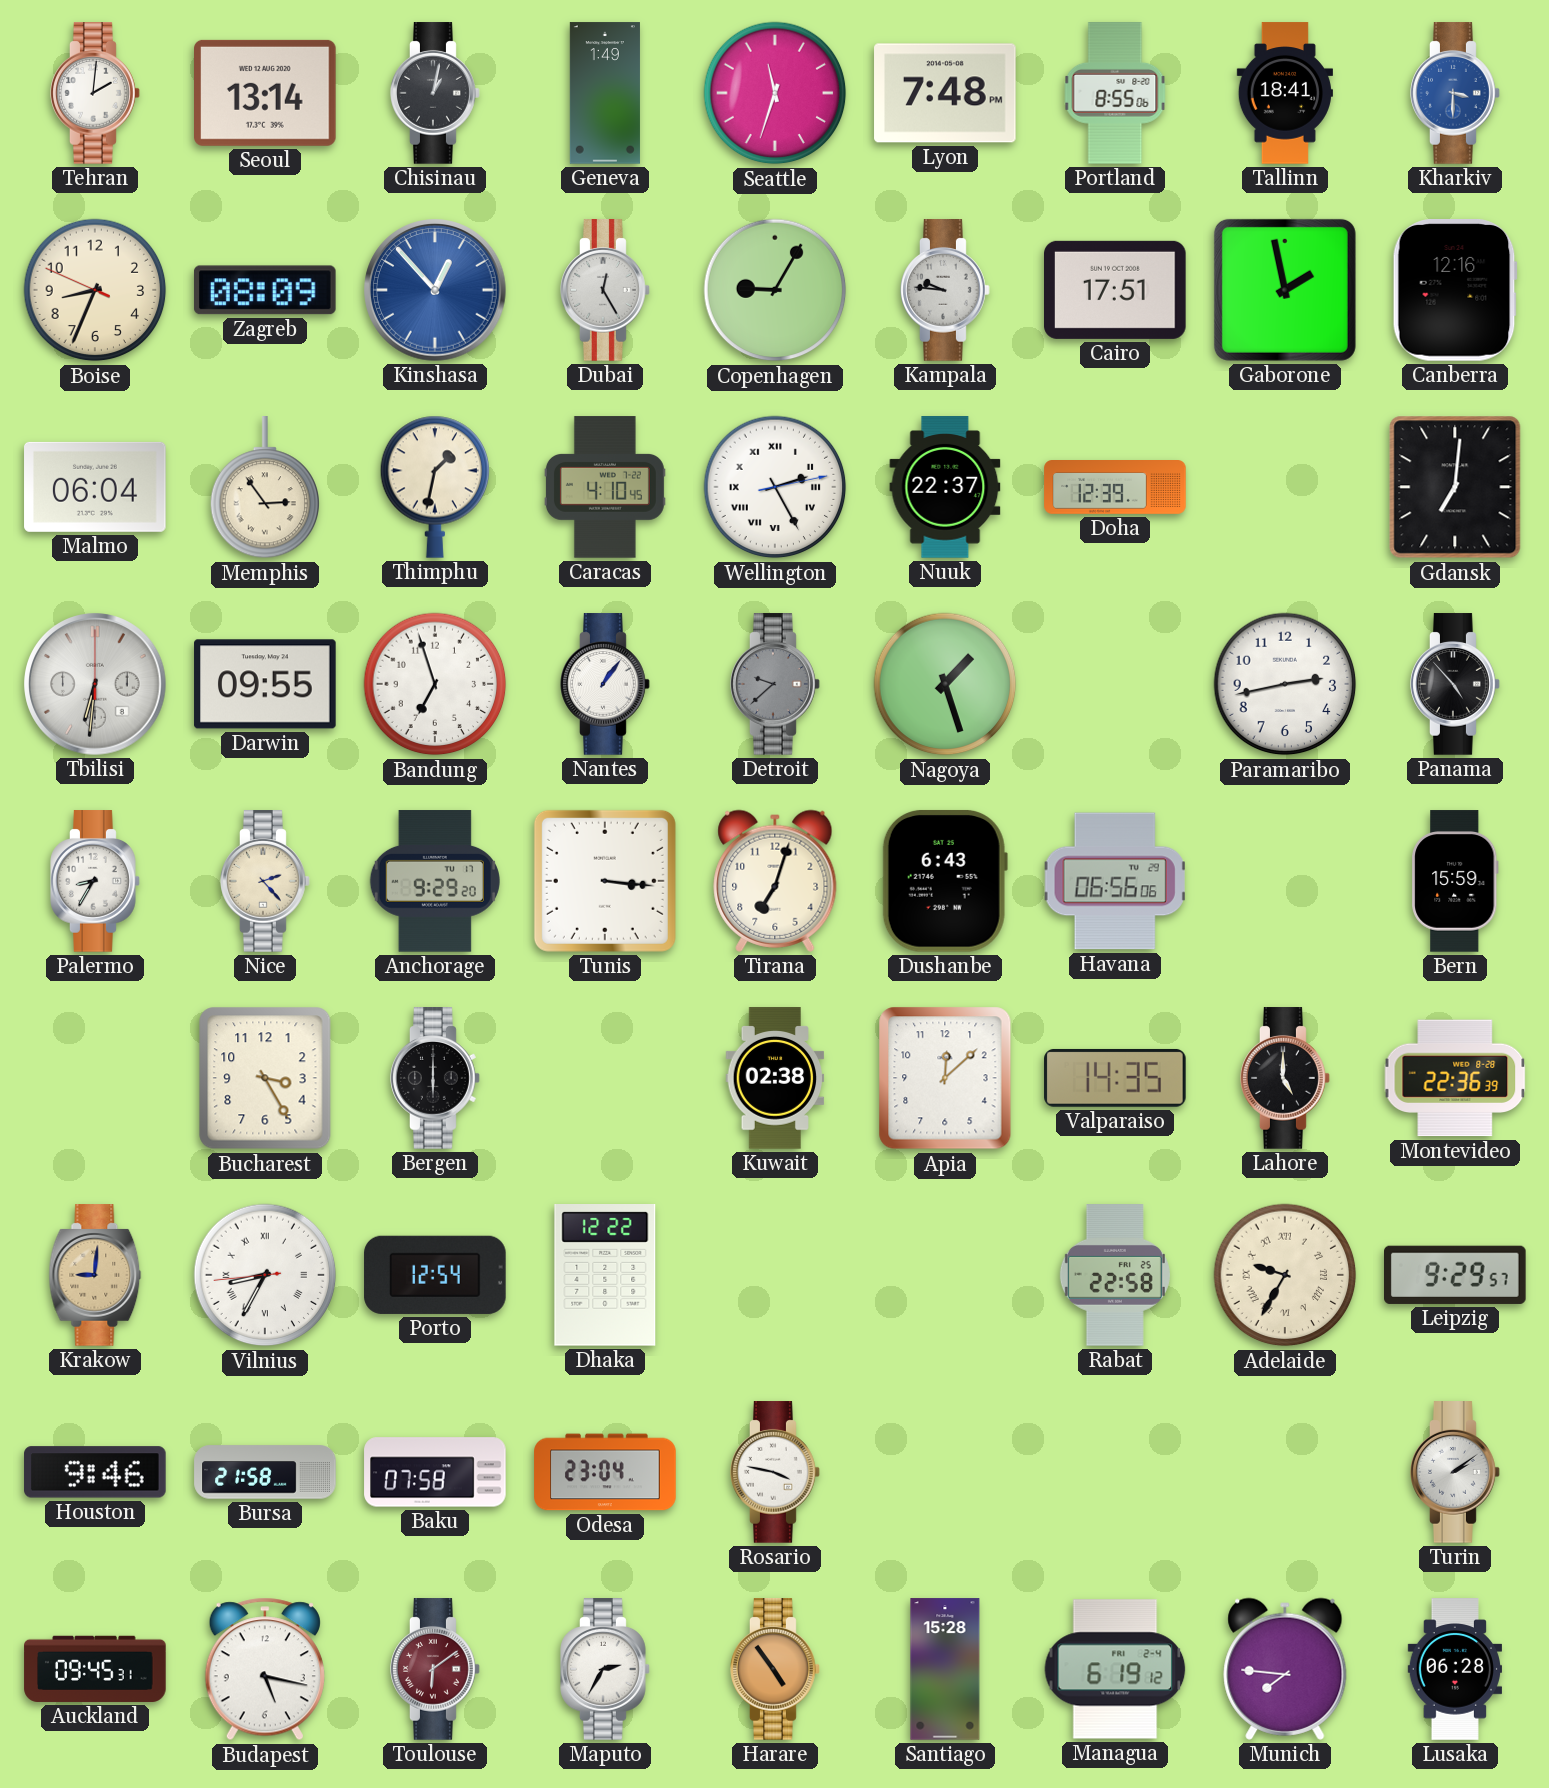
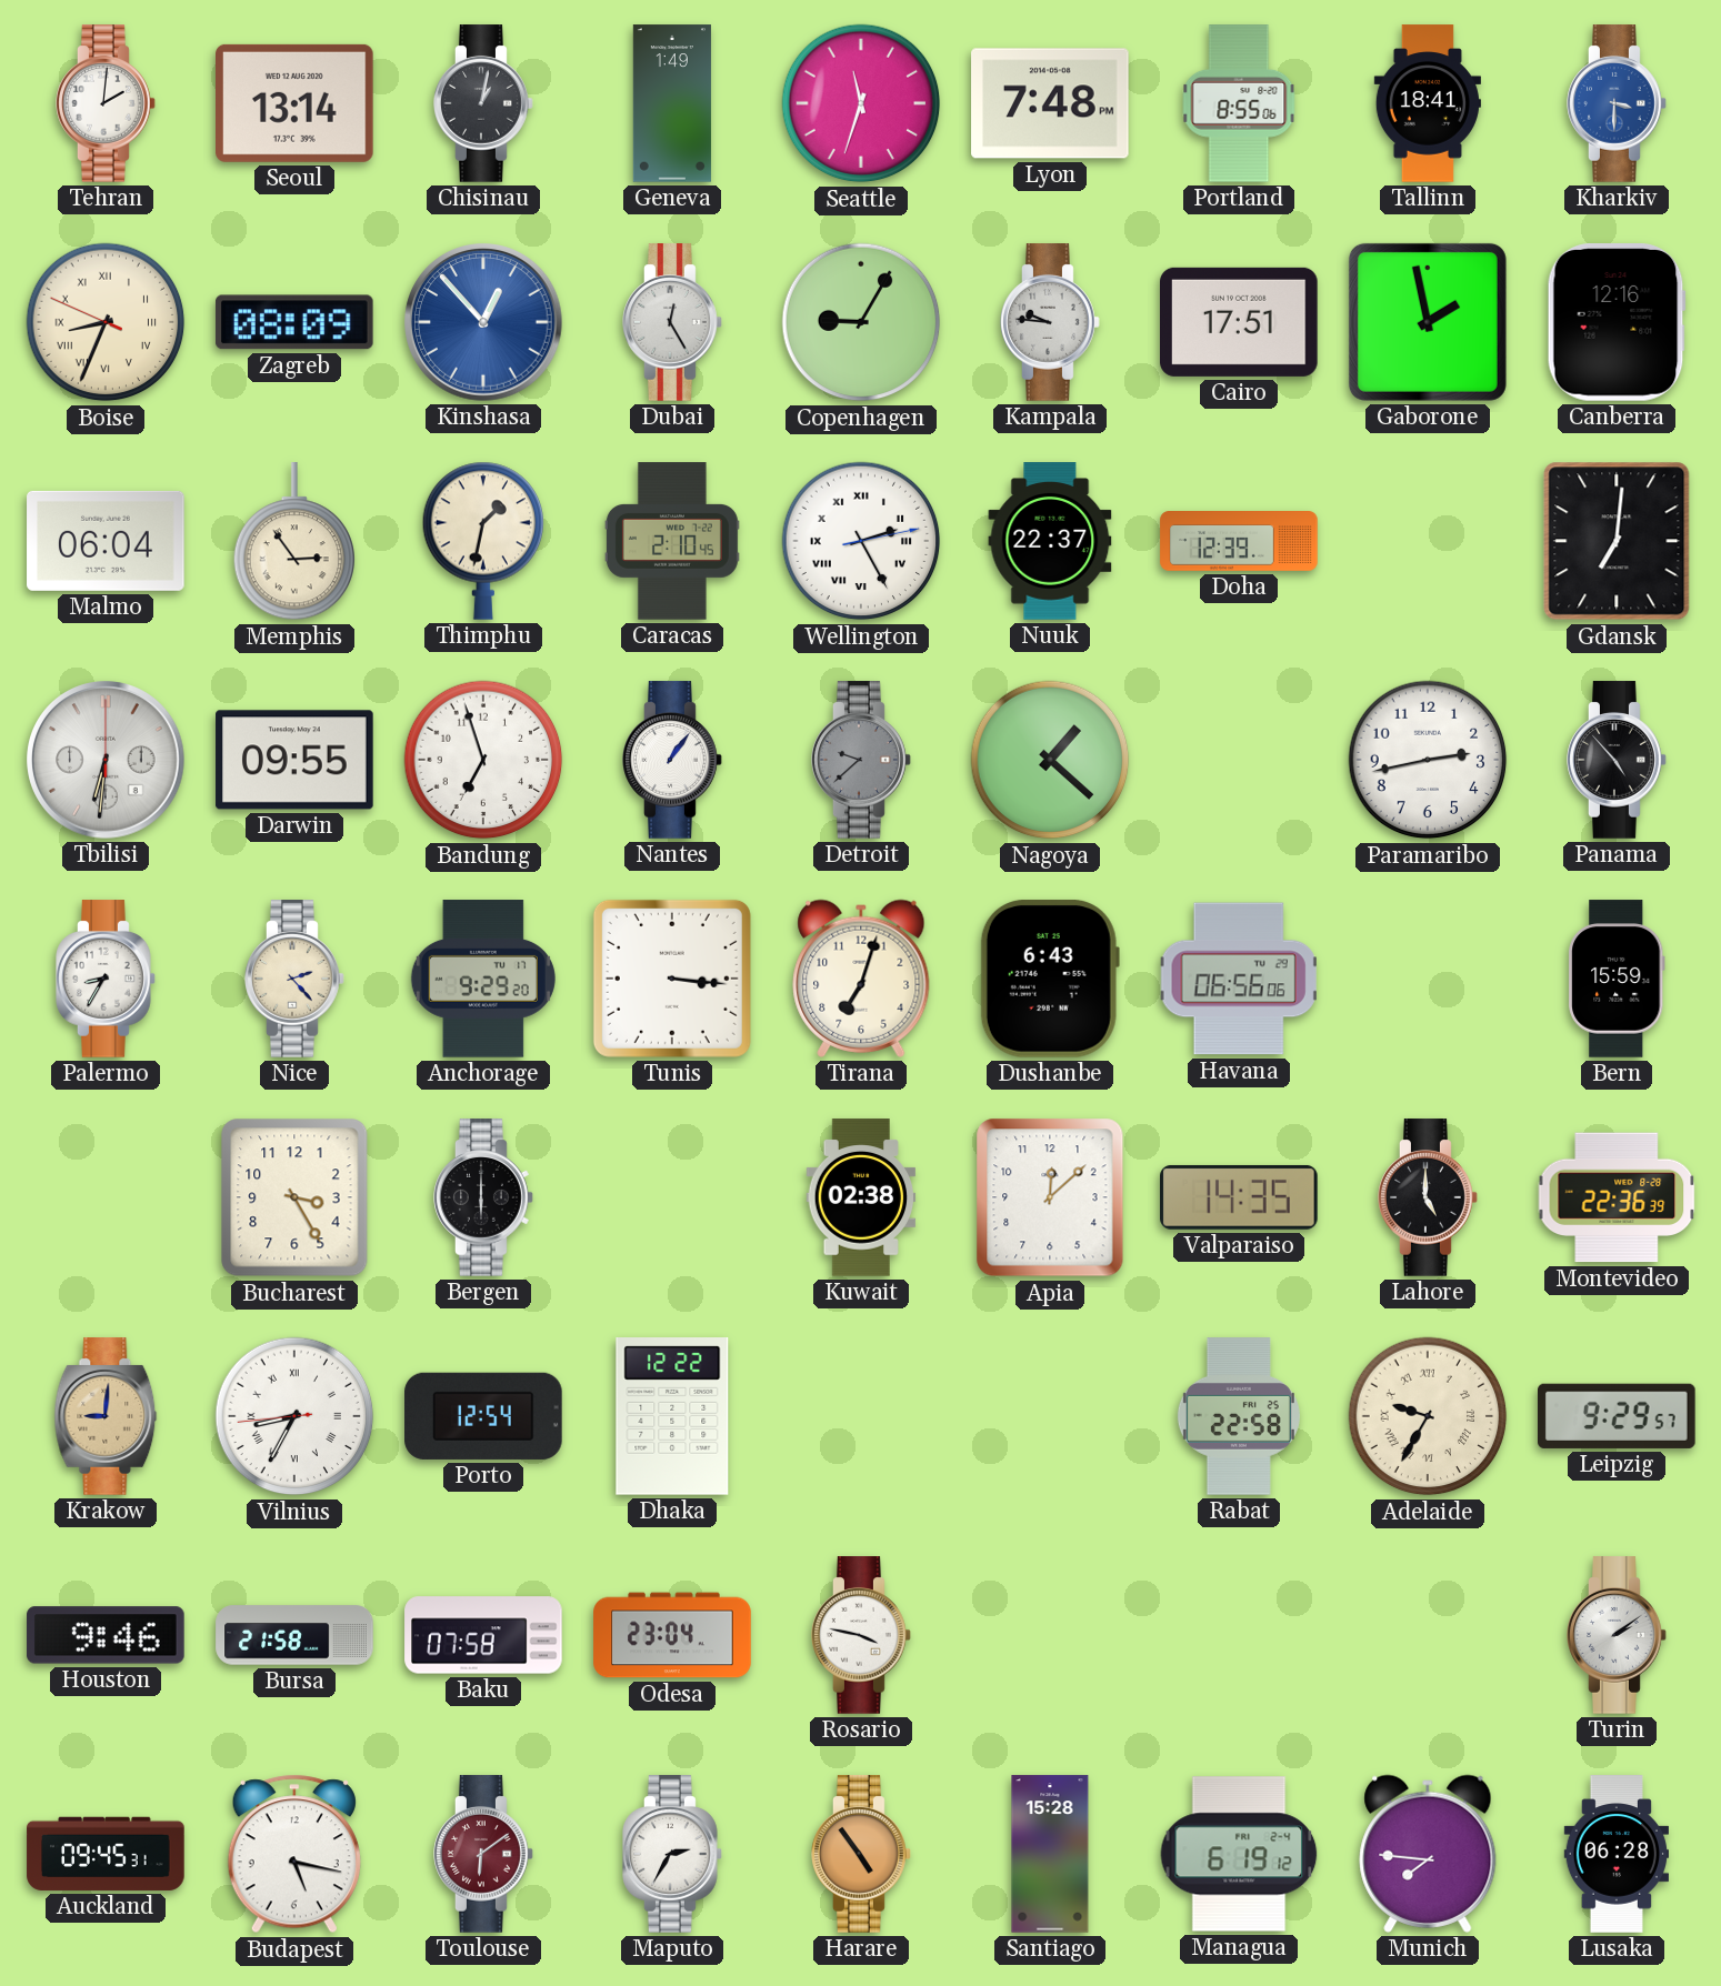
Boise numerals: Arabic -> Roman
Caracas: 4:10 -> 2:10
Nagoya: 1:27 -> 1:22
